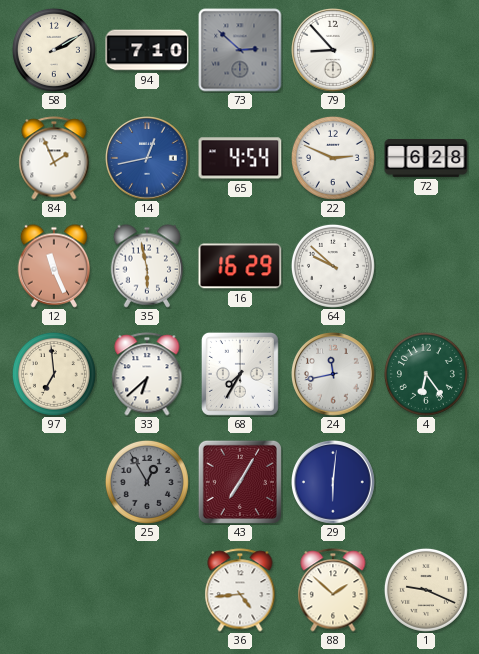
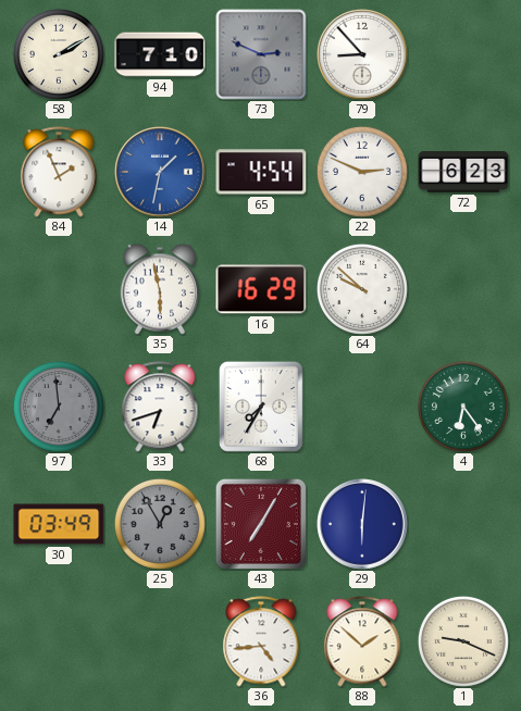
73: 2:52 -> 2:49
14: 12:43 -> 1:32
72: 6:28 -> 6:23
12: 11:26 -> none
97 dial: cream -> grey
33: 6:38 -> 6:42
24: 11:43 -> none
30: none -> 03:49
